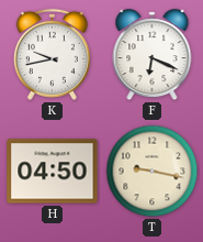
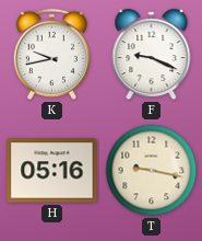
F: 6:19 -> 9:19
H: 04:50 -> 05:16
